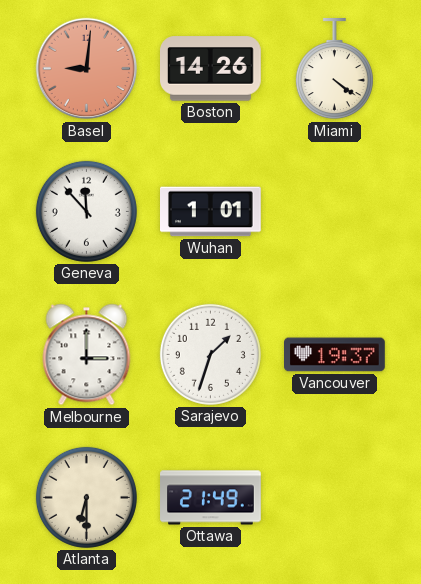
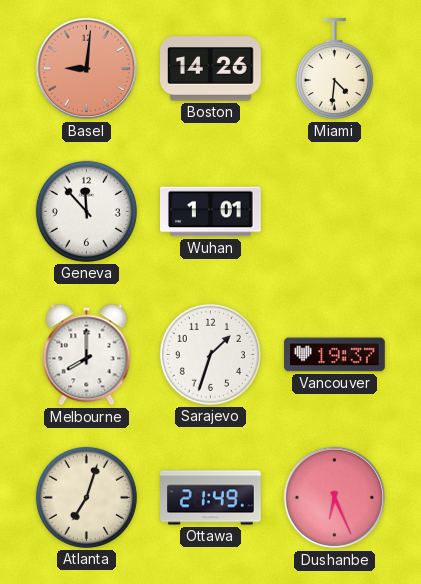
Miami: 4:21 -> 4:31
Melbourne: 3:00 -> 8:00
Atlanta: 6:30 -> 7:03
Dushanbe: none -> 6:26
